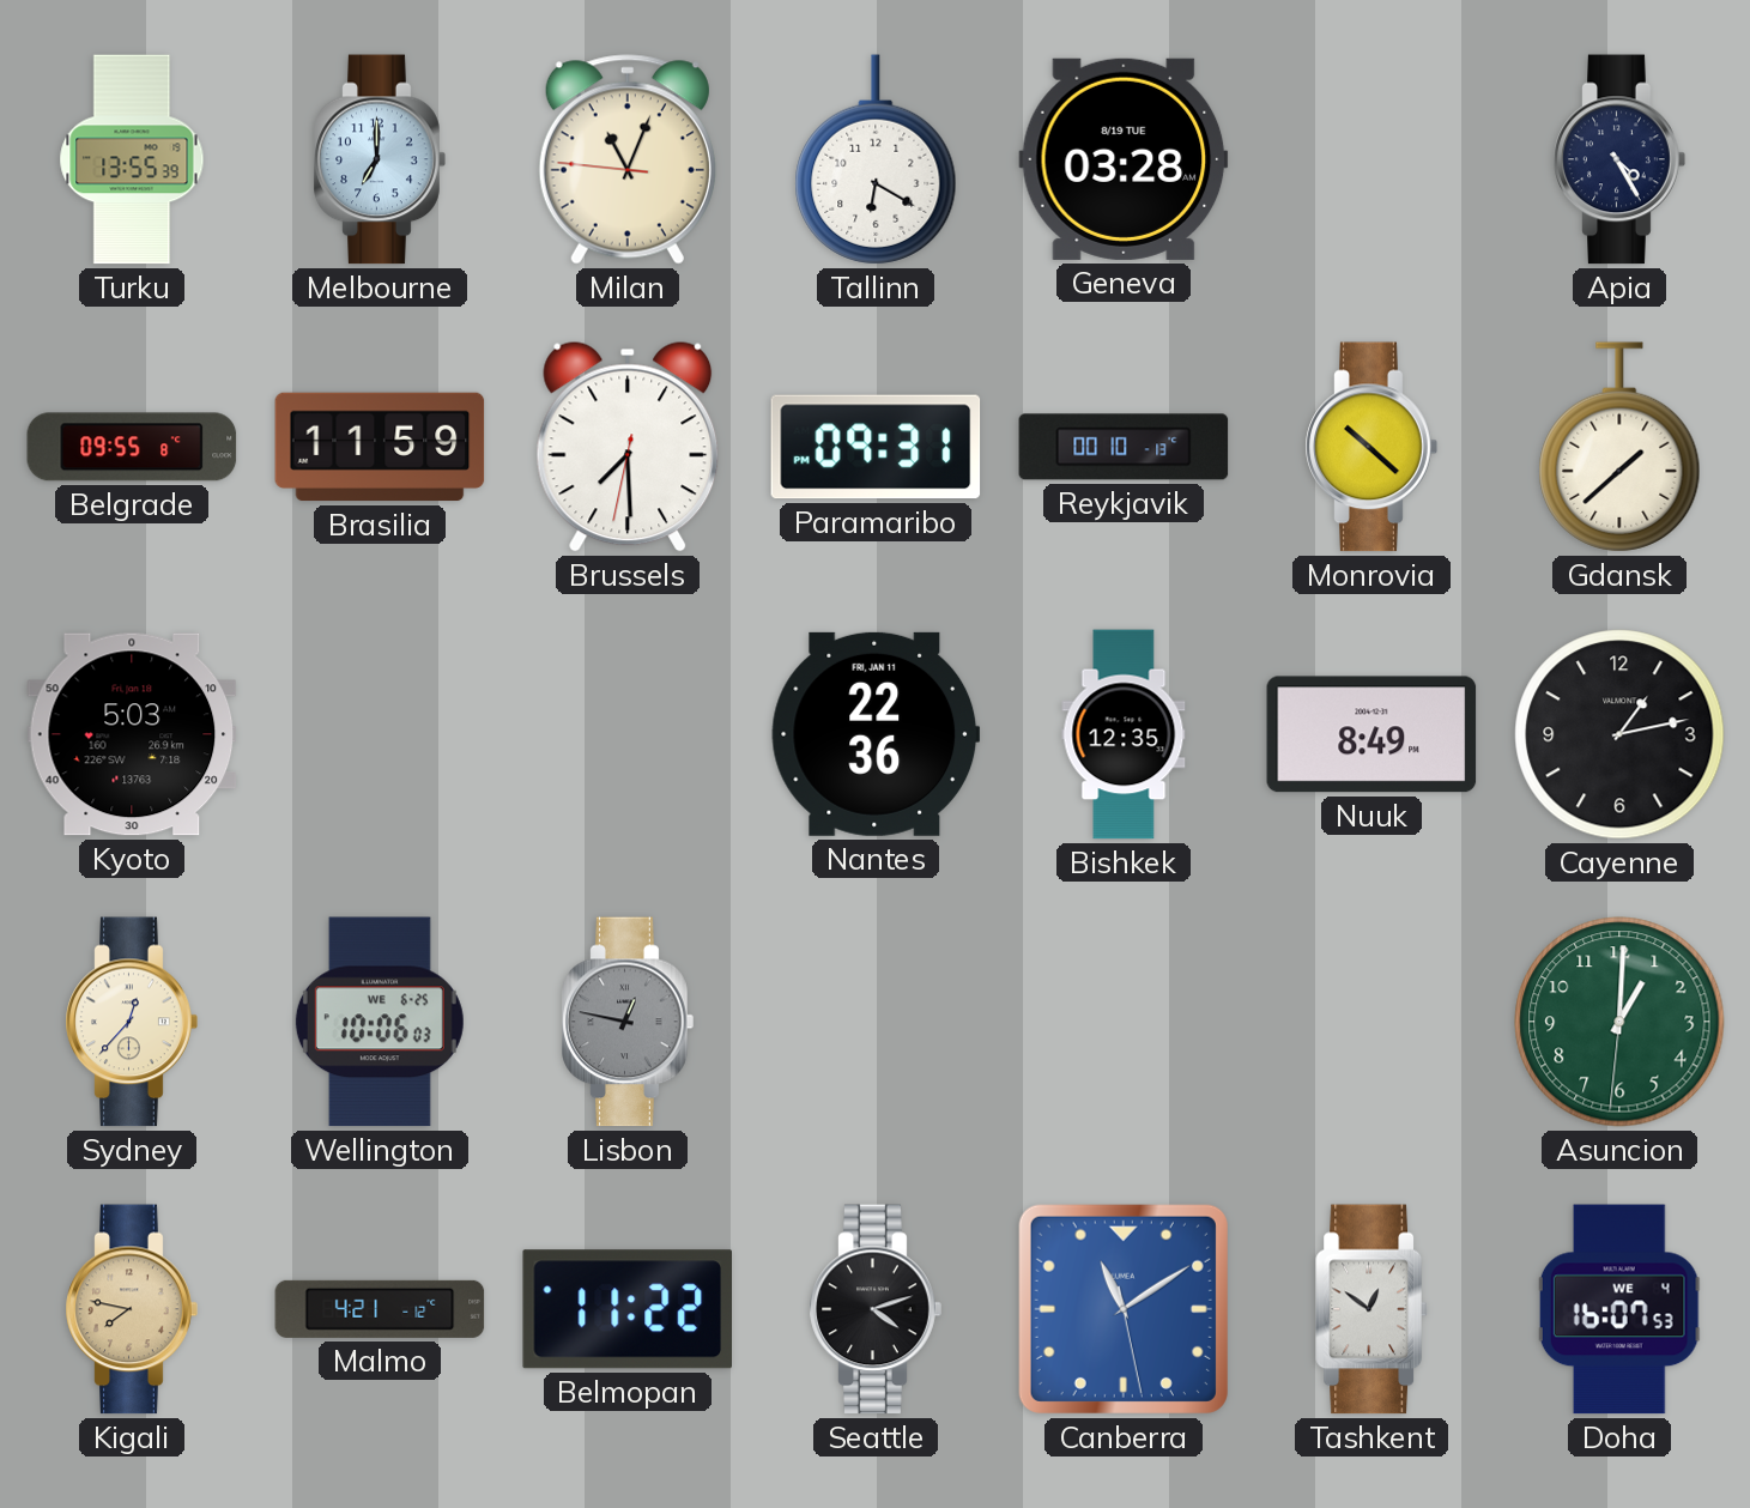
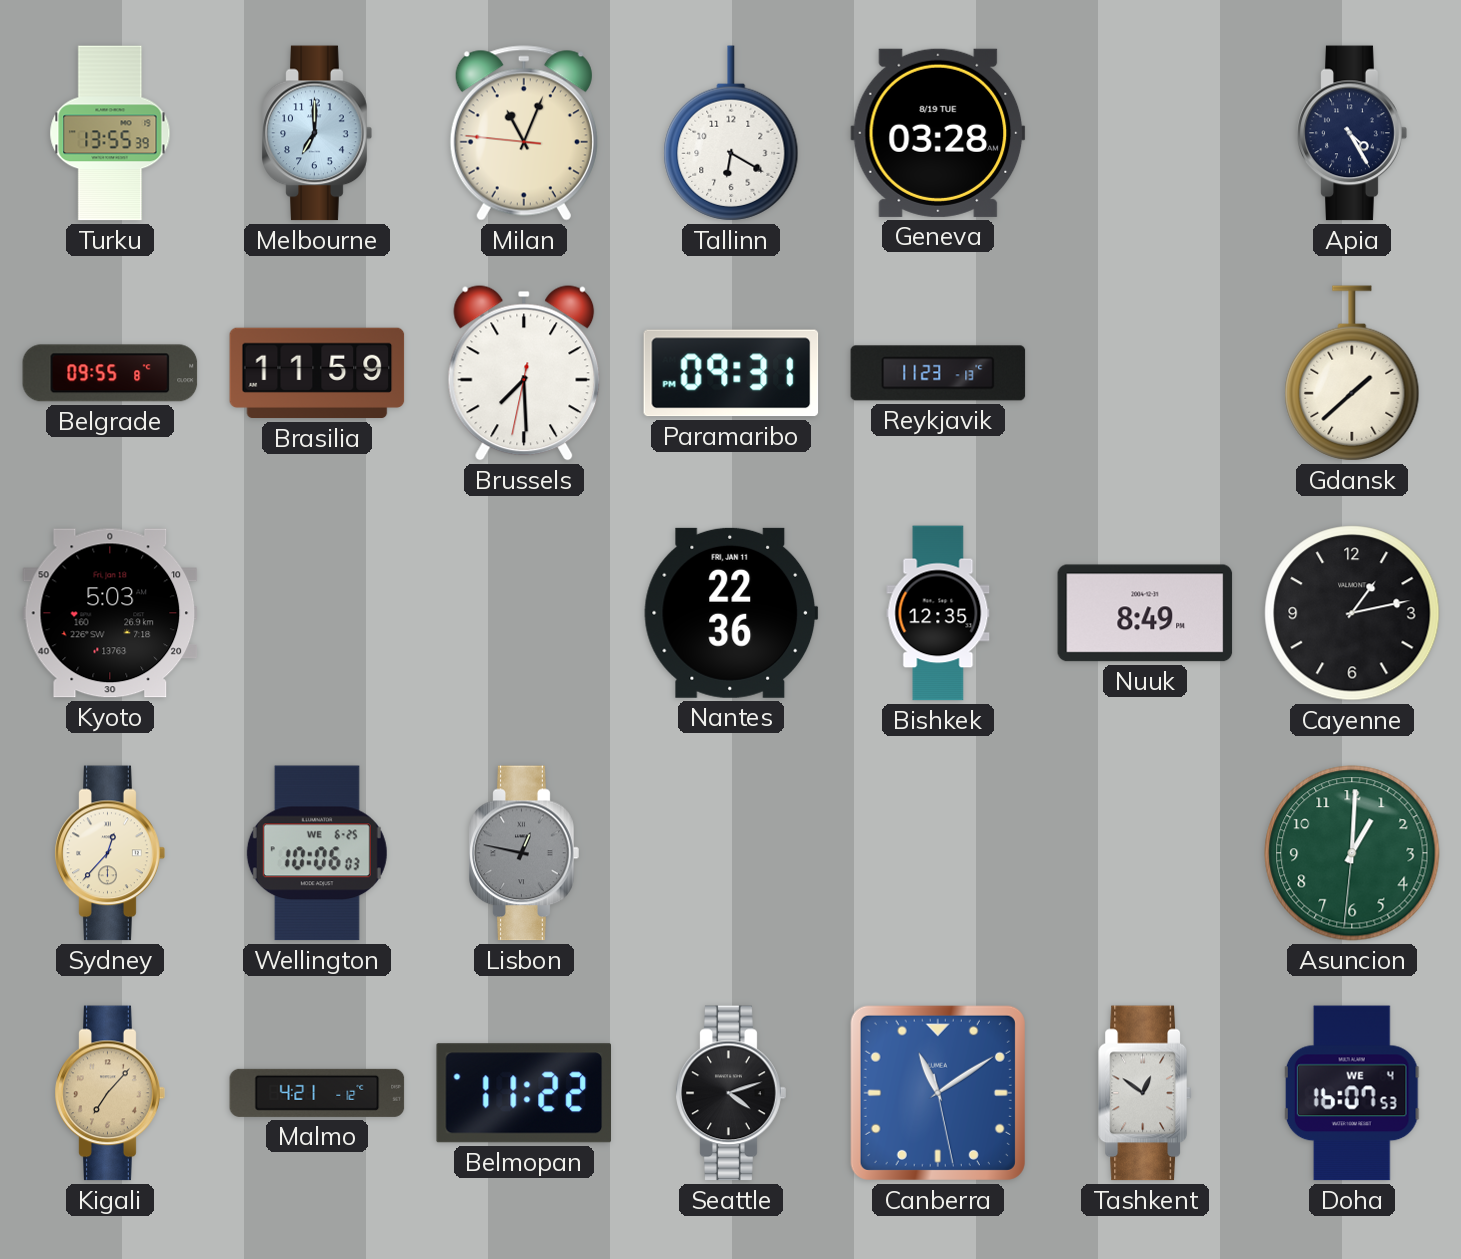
Reykjavik: 00:10 -> 11:23
Monrovia: 10:22 -> none
Kigali: 7:47 -> 7:07
